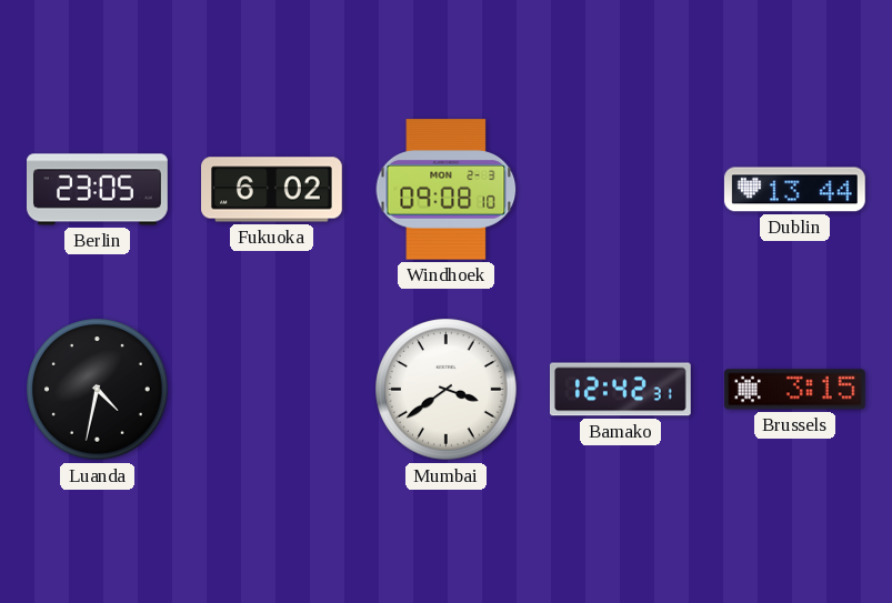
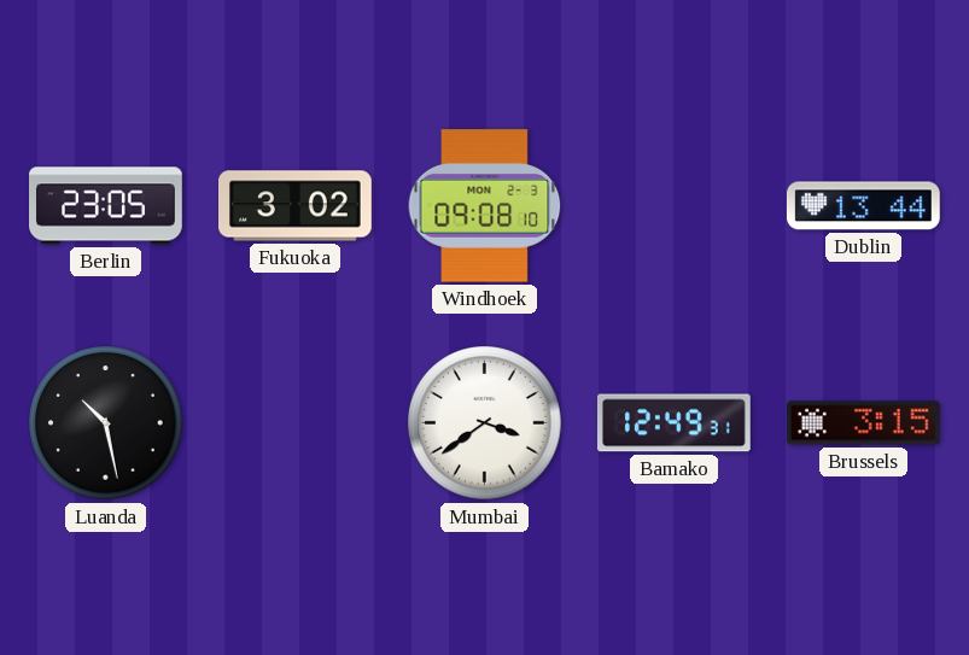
Fukuoka: 6:02 -> 3:02
Luanda: 4:32 -> 10:28
Bamako: 12:42 -> 12:49
